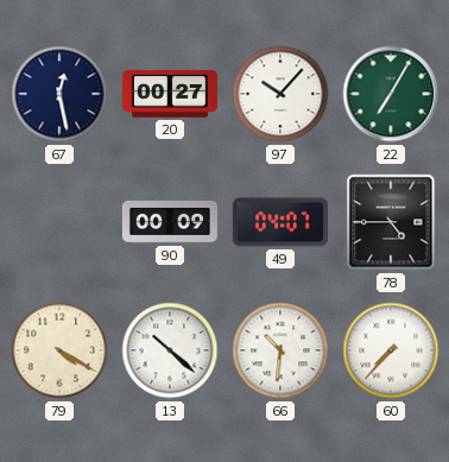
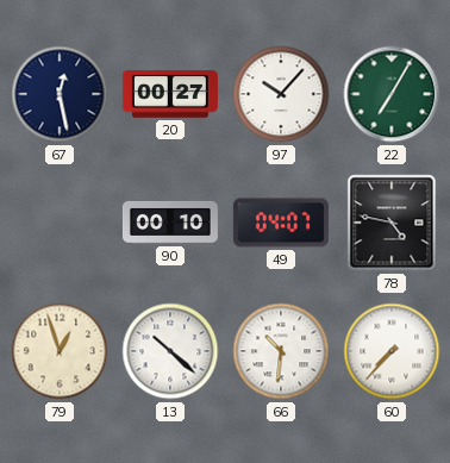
90: 00:09 -> 00:10
78: 4:45 -> 4:47
79: 4:20 -> 12:57
